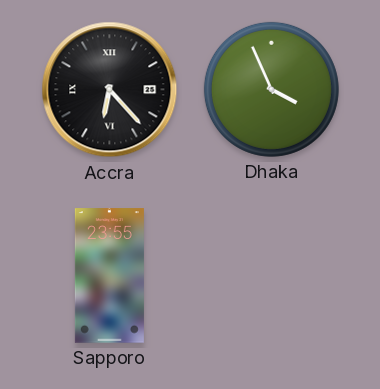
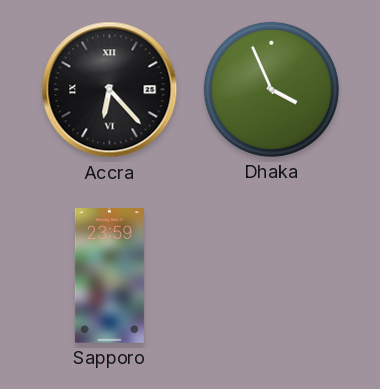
Sapporo: 23:55 -> 23:59
